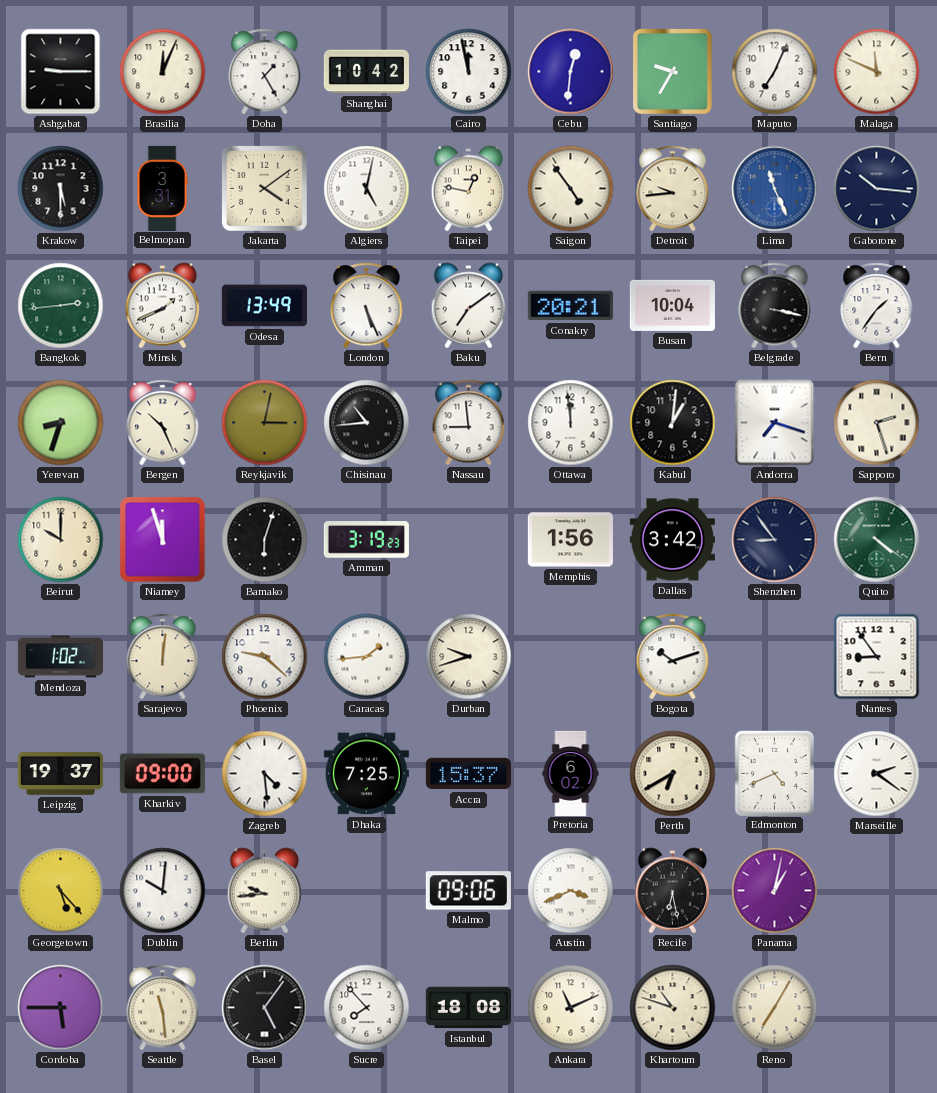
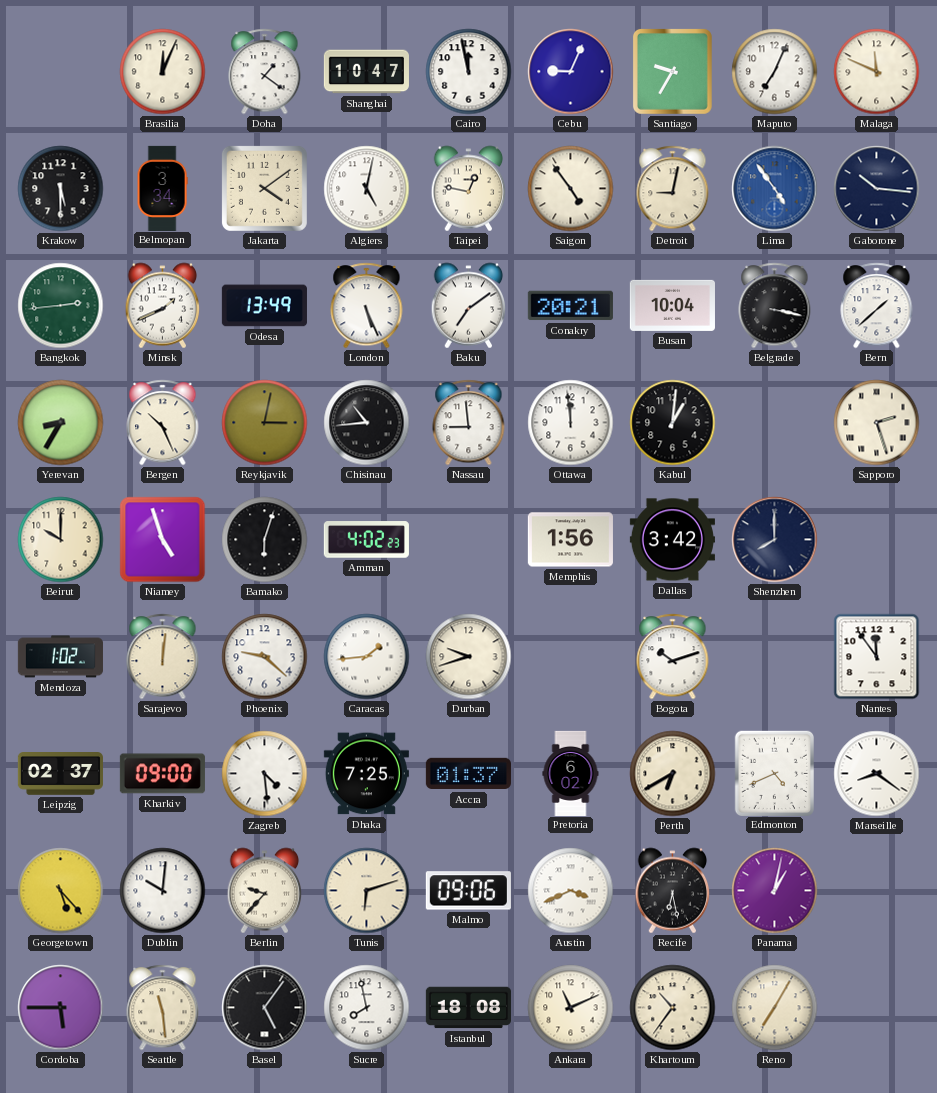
Ashgabat: 9:15 -> none
Doha: 1:25 -> 1:21
Shanghai: 10:42 -> 10:47
Cebu: 12:31 -> 9:04
Belmopan: 3:31 -> 3:34
Detroit: 9:44 -> 9:02
Lima: 11:26 -> 4:54
Bern: 1:36 -> 1:38
Yerevan: 8:33 -> 8:35
Andorra: 7:18 -> none
Niamey: 11:57 -> 4:57
Amman: 3:19 -> 4:02
Shenzhen: 8:54 -> 8:00
Quito: 4:21 -> none
Nantes: 8:54 -> 11:54
Leipzig: 19:37 -> 02:37
Accra: 15:37 -> 01:37
Marseille: 2:21 -> 8:21
Berlin: 9:44 -> 9:37
Tunis: none -> 6:12
Sucre: 7:53 -> 7:58
Khartoum: 10:48 -> 10:36
